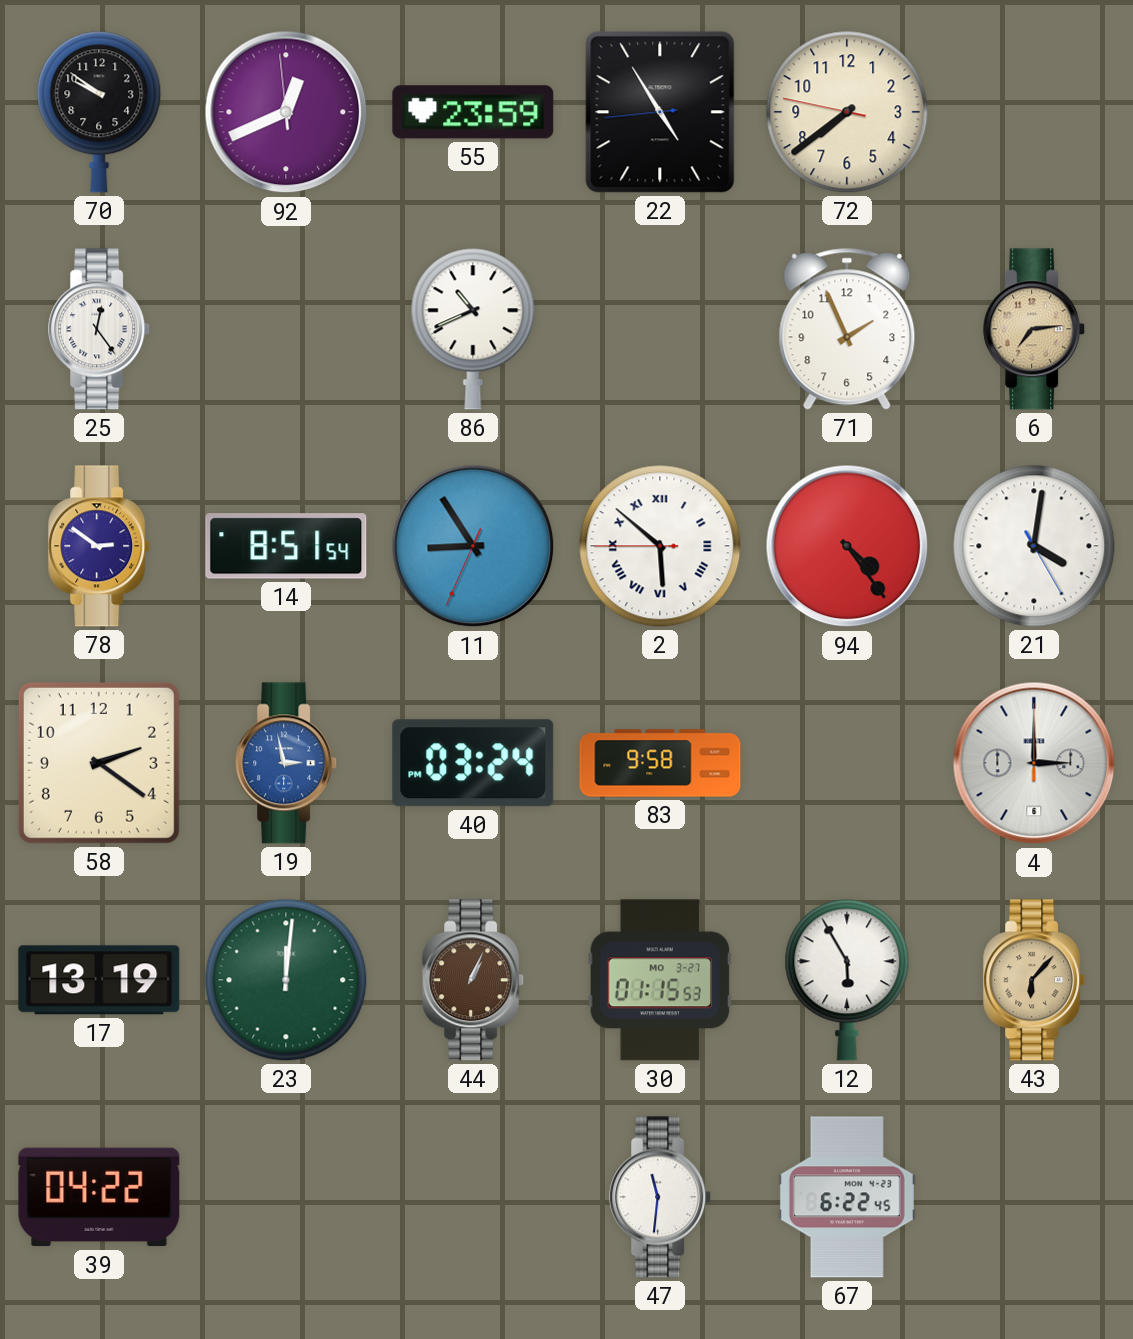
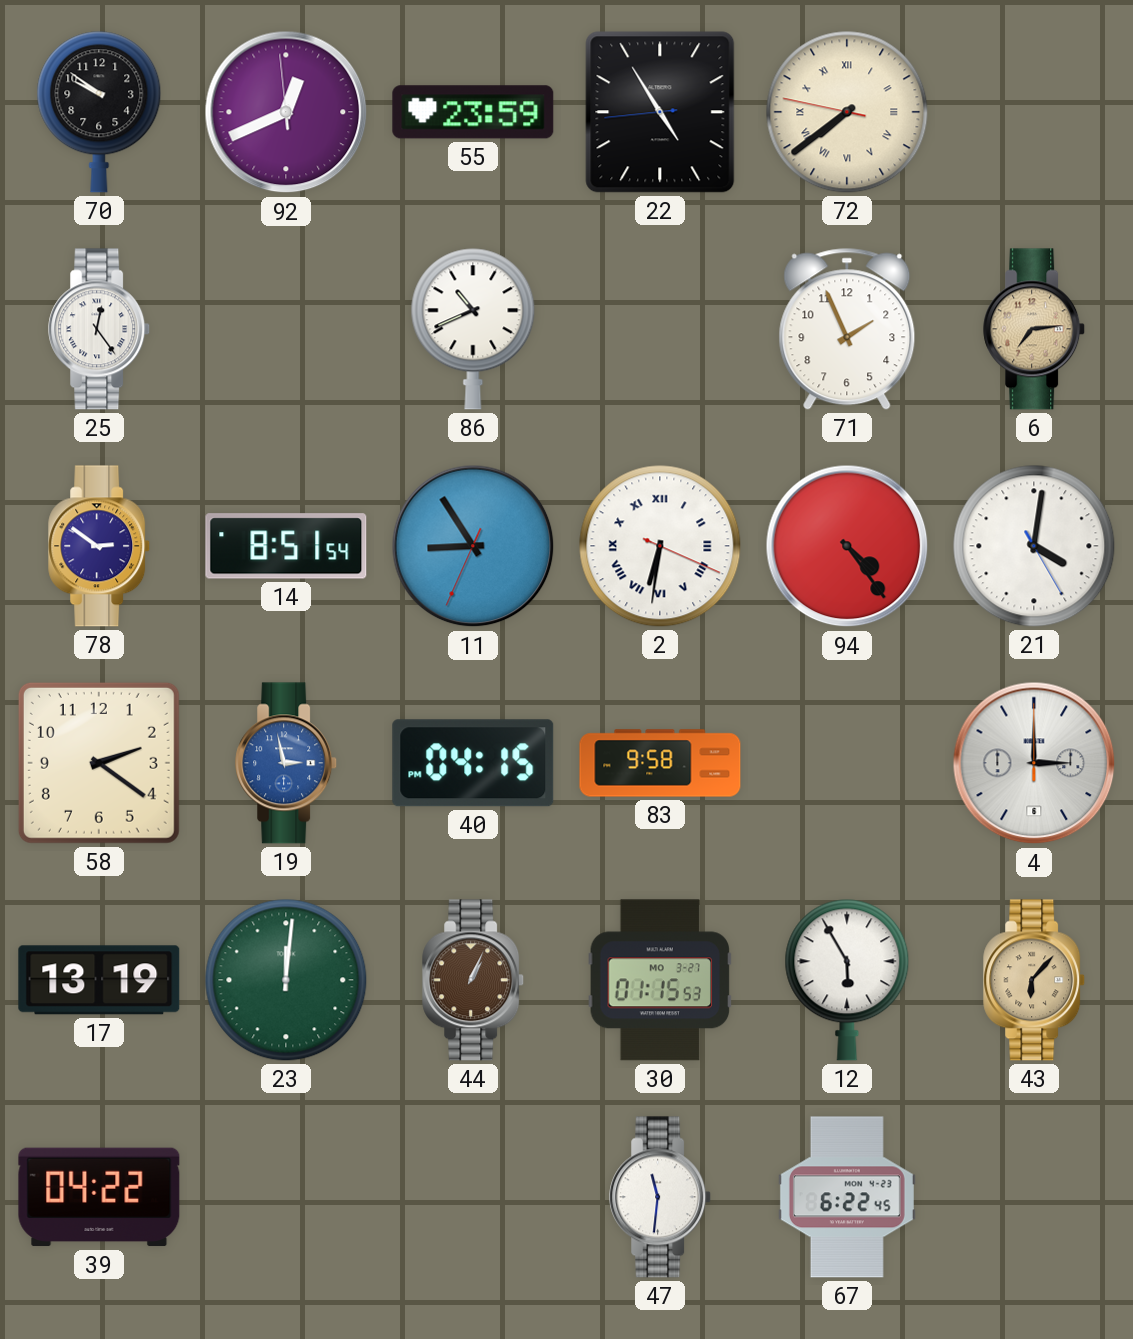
72 numerals: Arabic -> Roman
2: 5:51 -> 6:31
40: 03:24 -> 04:15
